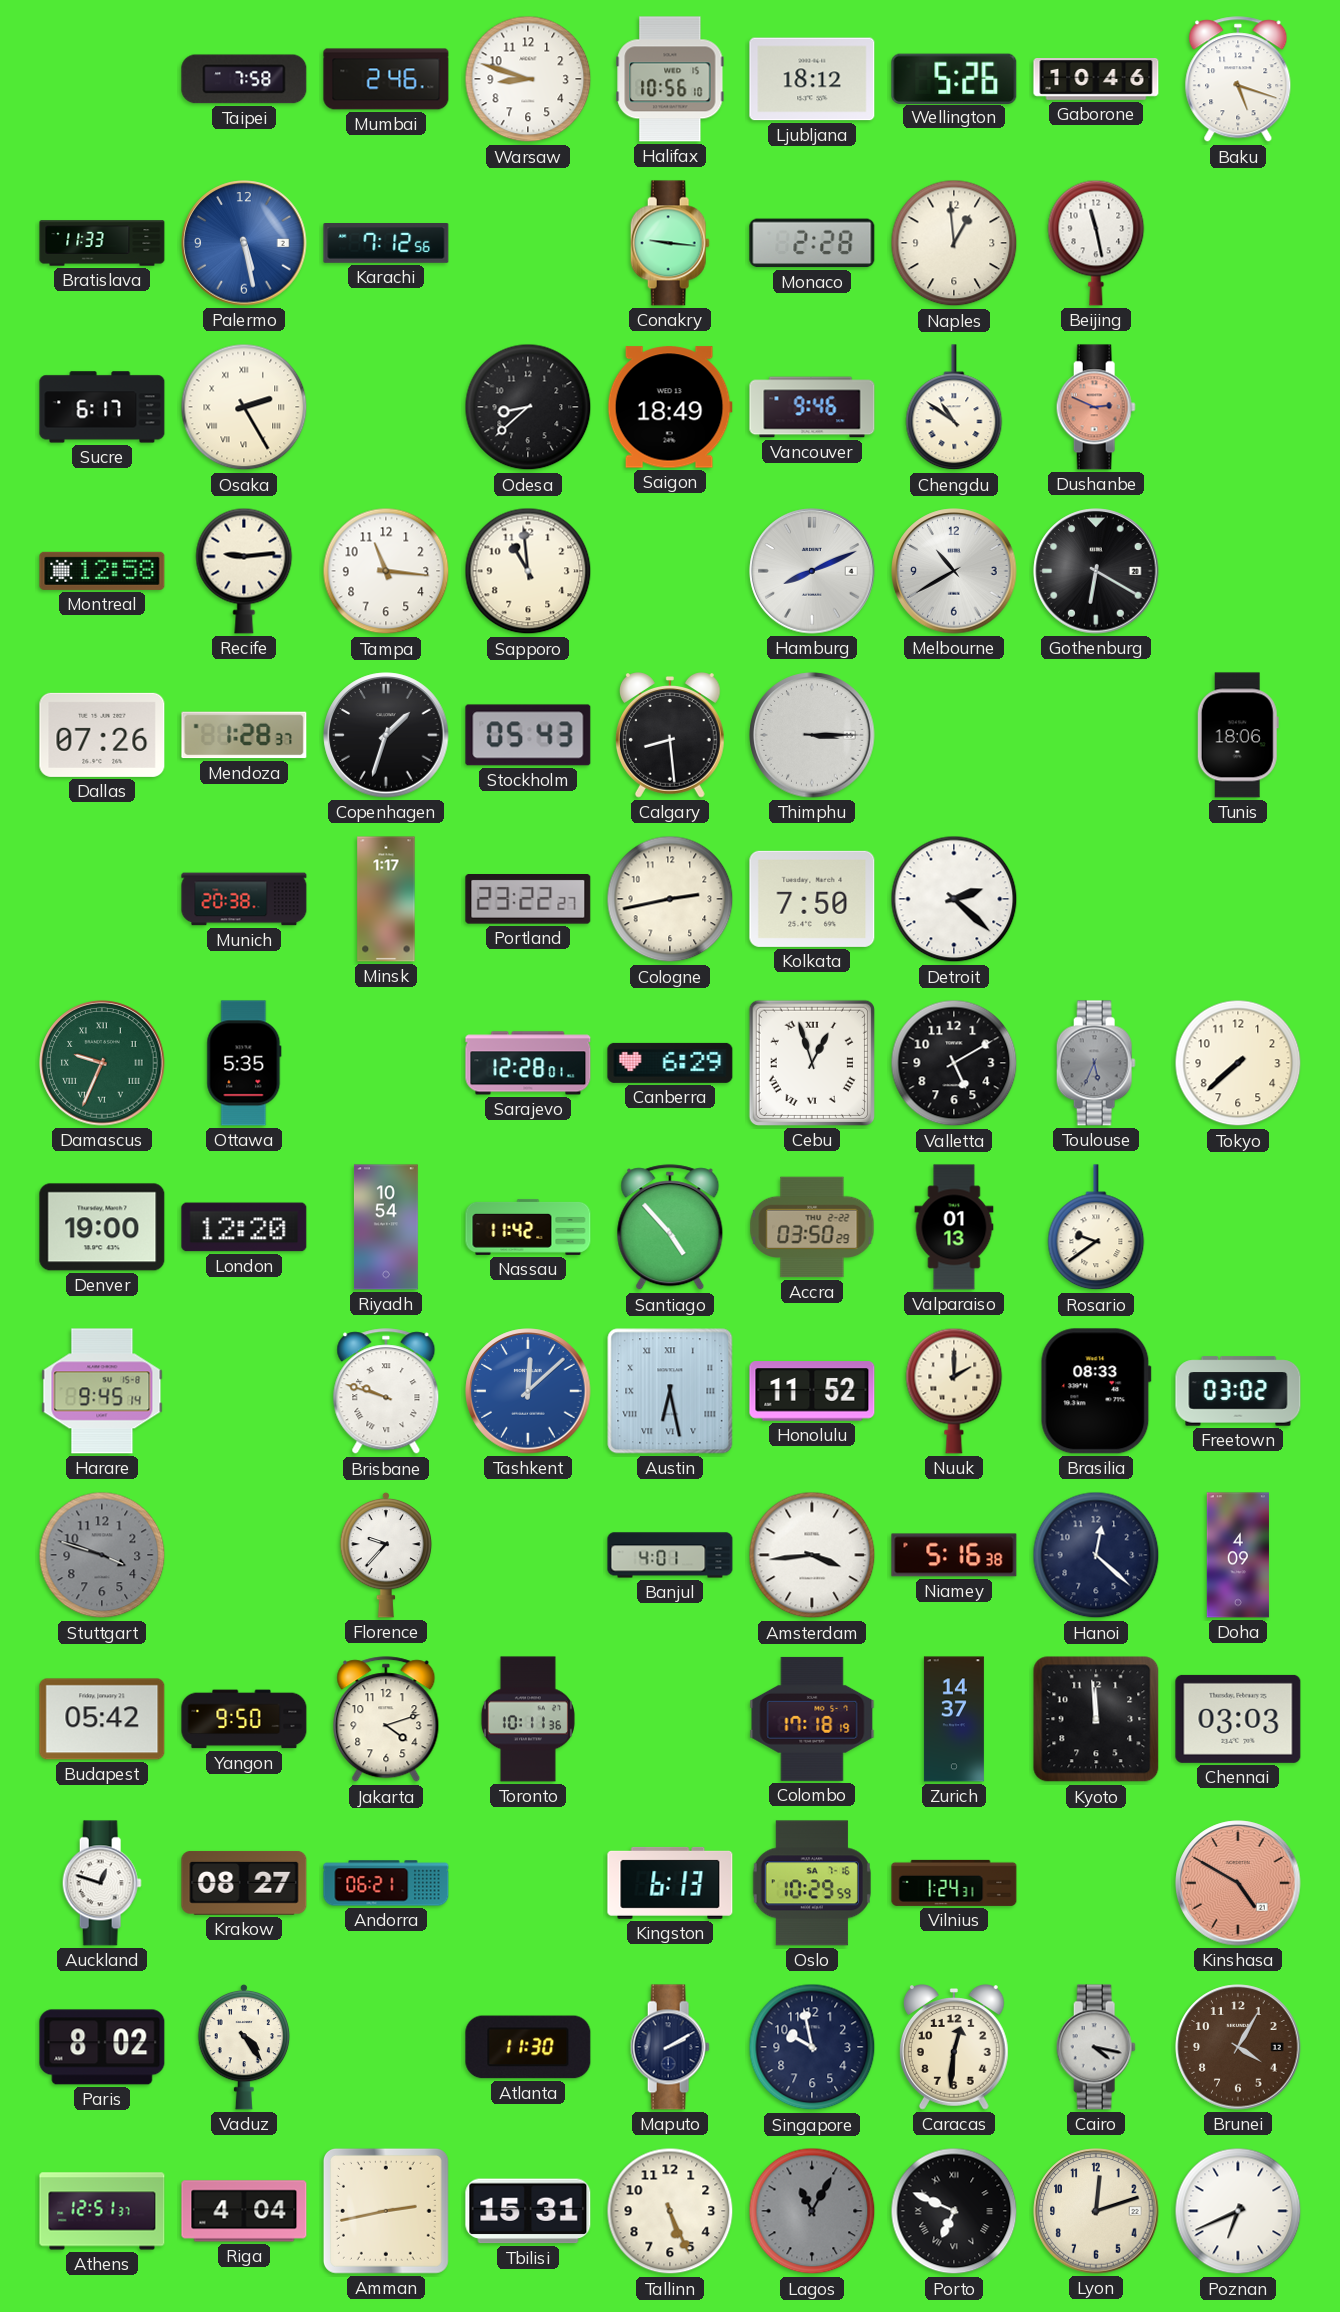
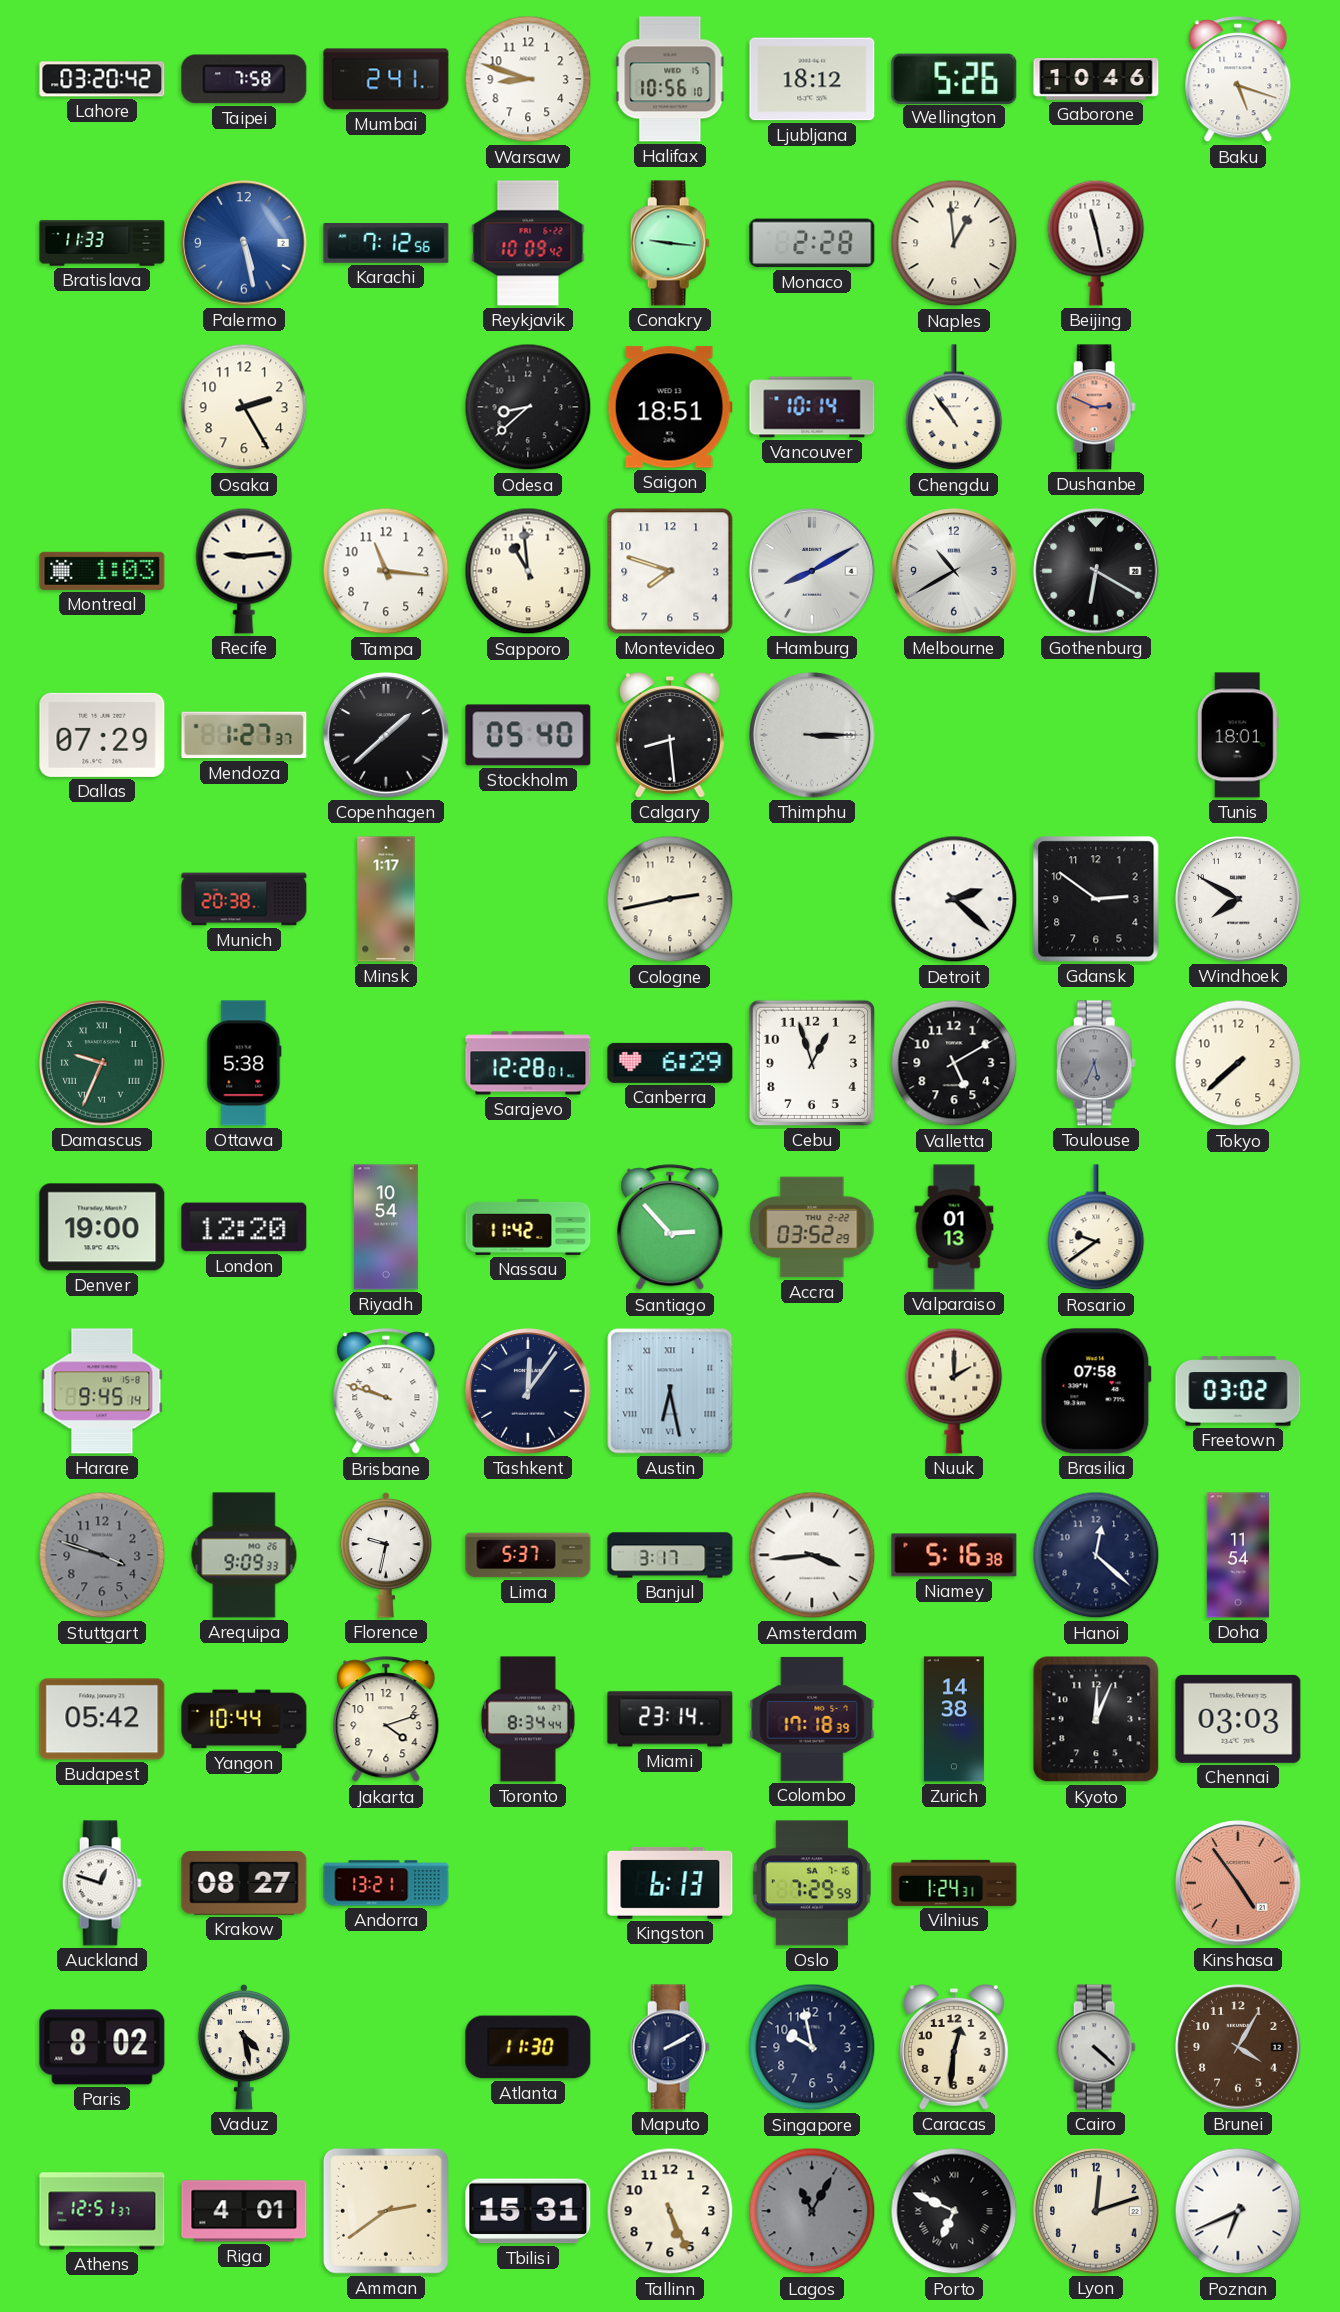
Lahore: none -> 03:20
Mumbai: 2:46 -> 2:41
Reykjavik: none -> 10:09
Sucre: 6:17 -> none
Osaka numerals: Roman -> Arabic
Saigon: 18:49 -> 18:51
Vancouver: 9:46 -> 10:14
Chengdu: 10:51 -> 10:54
Montreal: 12:58 -> 1:03
Montevideo: none -> 7:48
Hamburg: 8:11 -> 8:10
Dallas: 07:26 -> 07:29
Mendoza: 1:28 -> 1:27
Copenhagen: 1:33 -> 1:38
Stockholm: 05:43 -> 05:40
Tunis: 18:06 -> 18:01
Portland: 23:22 -> none
Kolkata: 7:50 -> none
Gdansk: none -> 2:51
Windhoek: none -> 7:50
Ottawa: 5:35 -> 5:38
Cebu numerals: Roman -> Arabic
Santiago: 4:53 -> 2:53
Accra: 03:50 -> 03:52
Tashkent: 12:08 -> 12:06
Tashkent dial: blue -> navy
Honolulu: 11:52 -> none
Brasilia: 08:33 -> 07:58
Arequipa: none -> 9:09
Florence: 9:37 -> 9:32
Lima: none -> 5:37
Banjul: 4:01 -> 3:17
Doha: 4:09 -> 11:54
Yangon: 9:50 -> 10:44
Toronto: 10:11 -> 8:34
Miami: none -> 23:14
Colombo: 17:18:19 -> 17:18:39
Zurich: 14:37 -> 14:38
Kyoto: 11:59 -> 12:04
Andorra: 06:21 -> 13:21
Oslo: 10:29 -> 7:29
Kinshasa: 4:50 -> 4:54
Vaduz: 4:24 -> 4:28
Cairo: 4:17 -> 4:22
Riga: 4:04 -> 4:01
Amman: 2:43 -> 2:39
